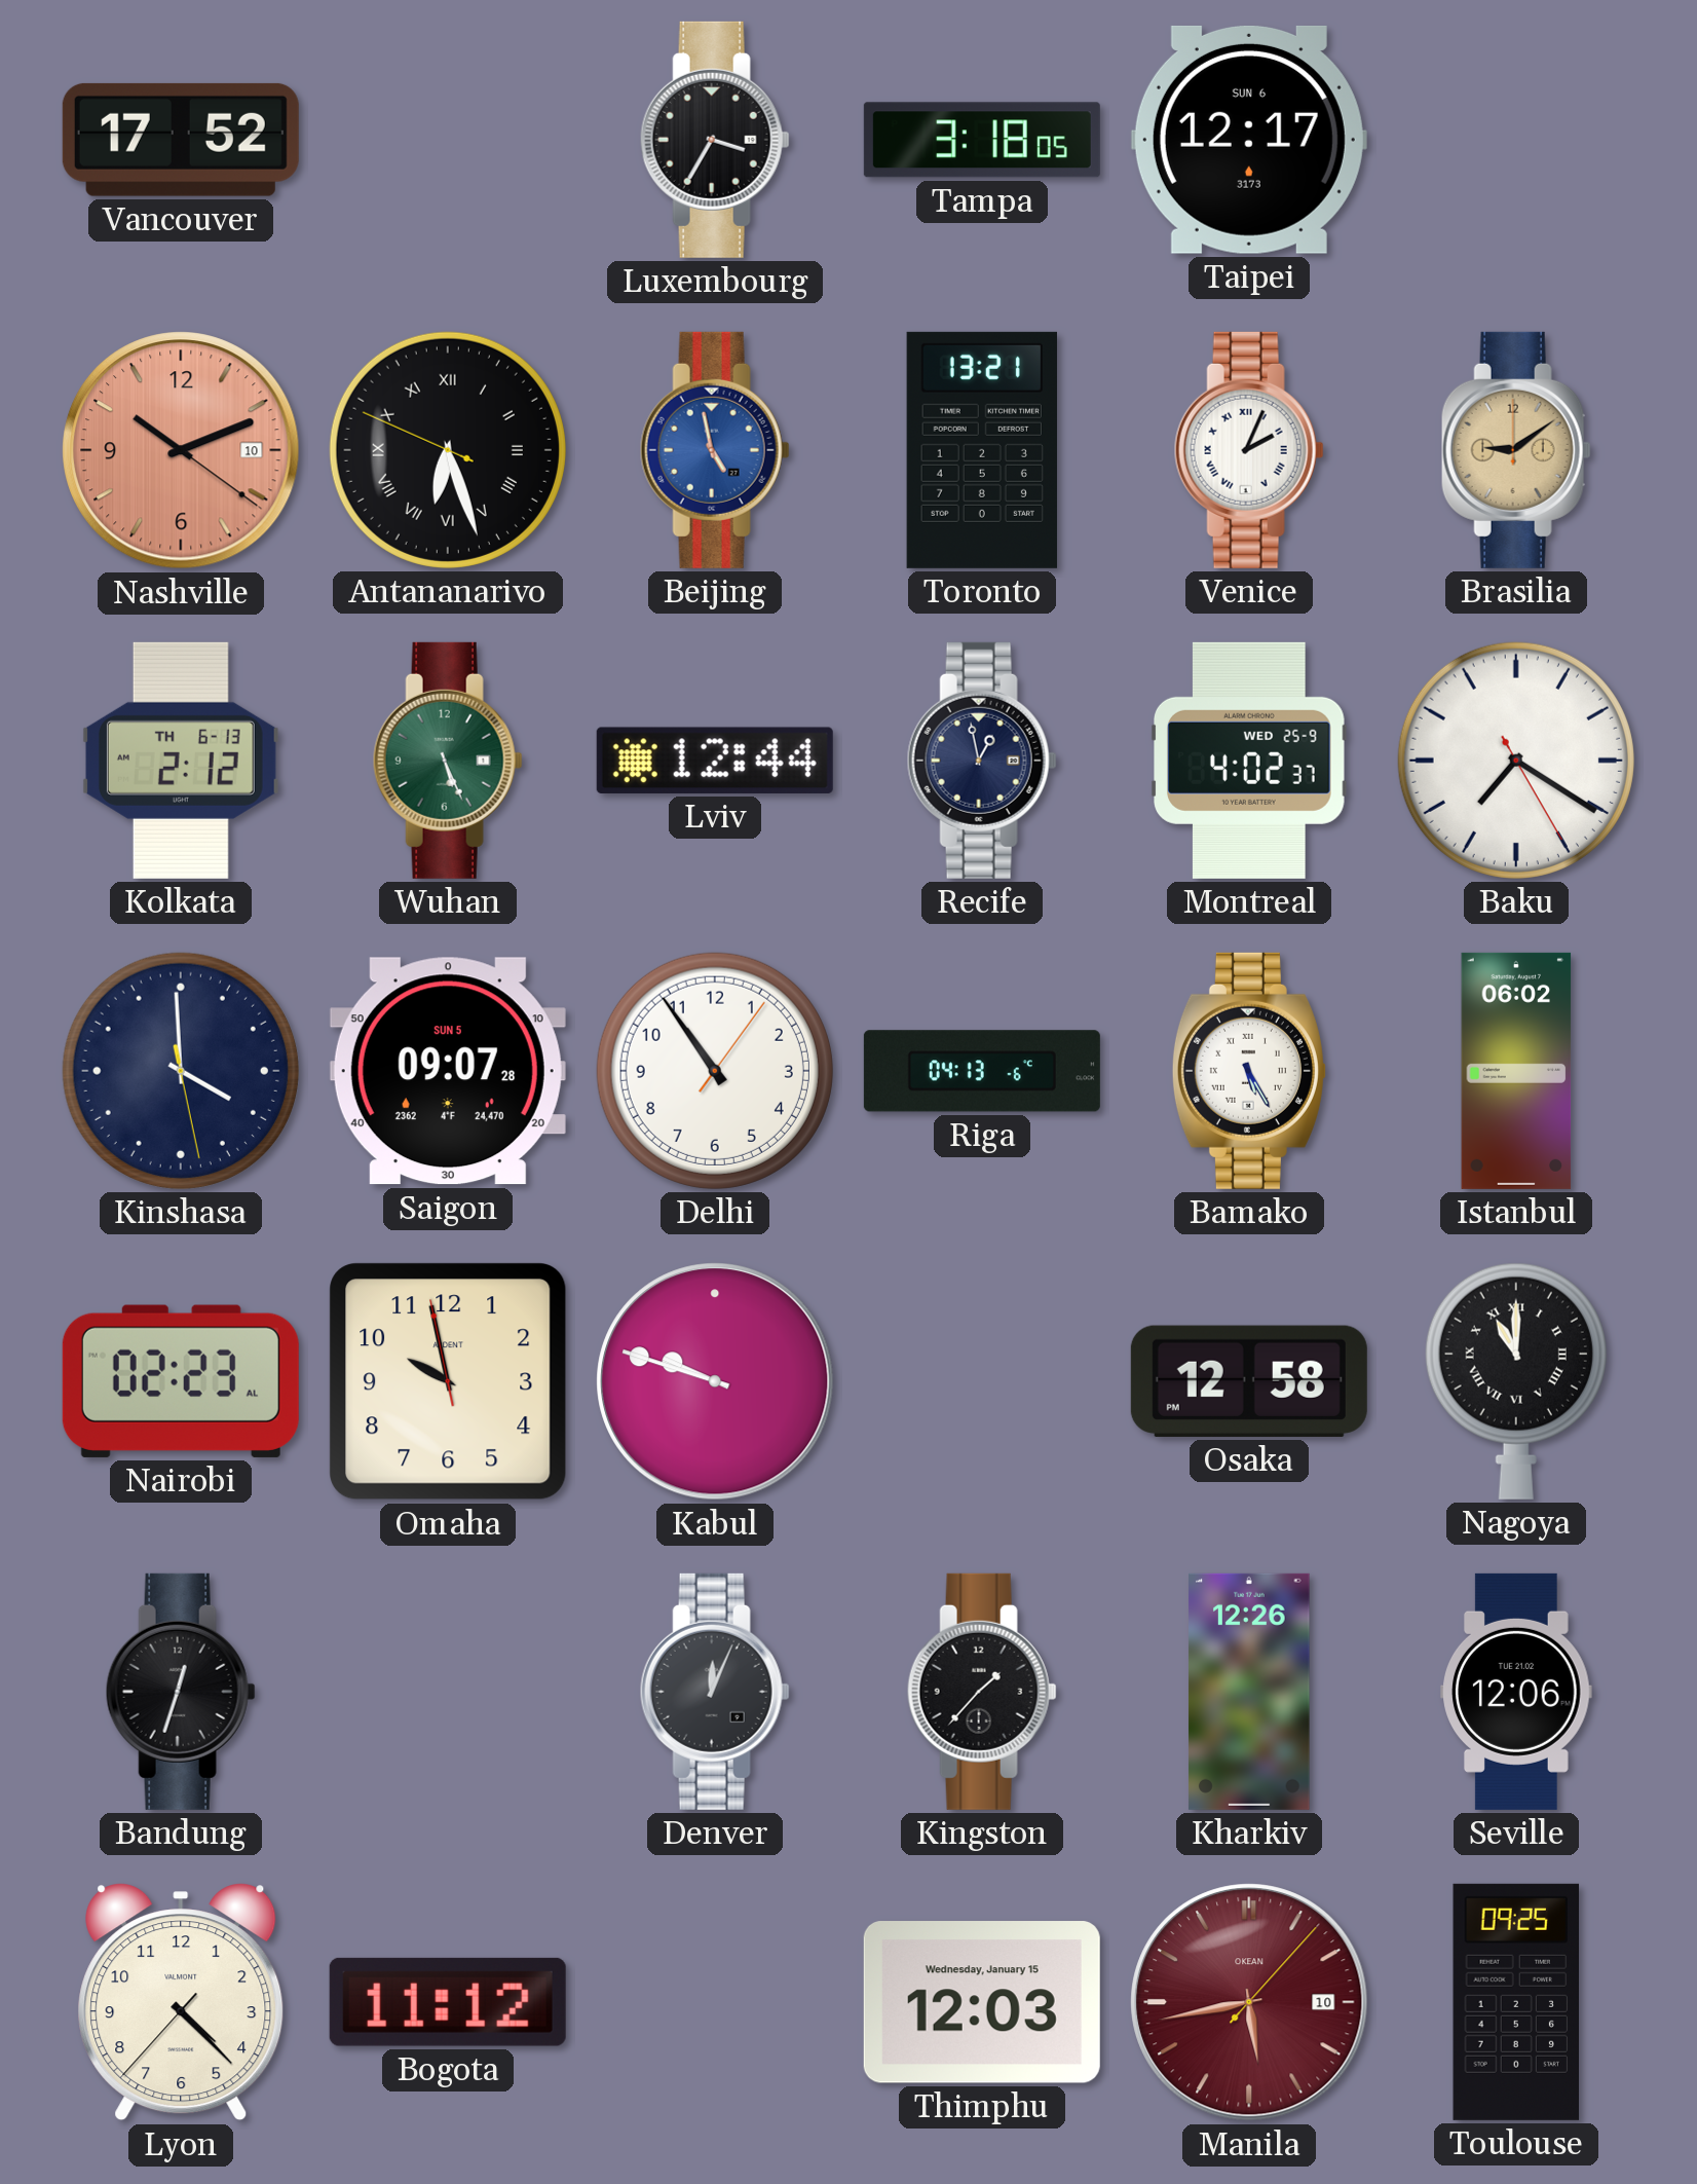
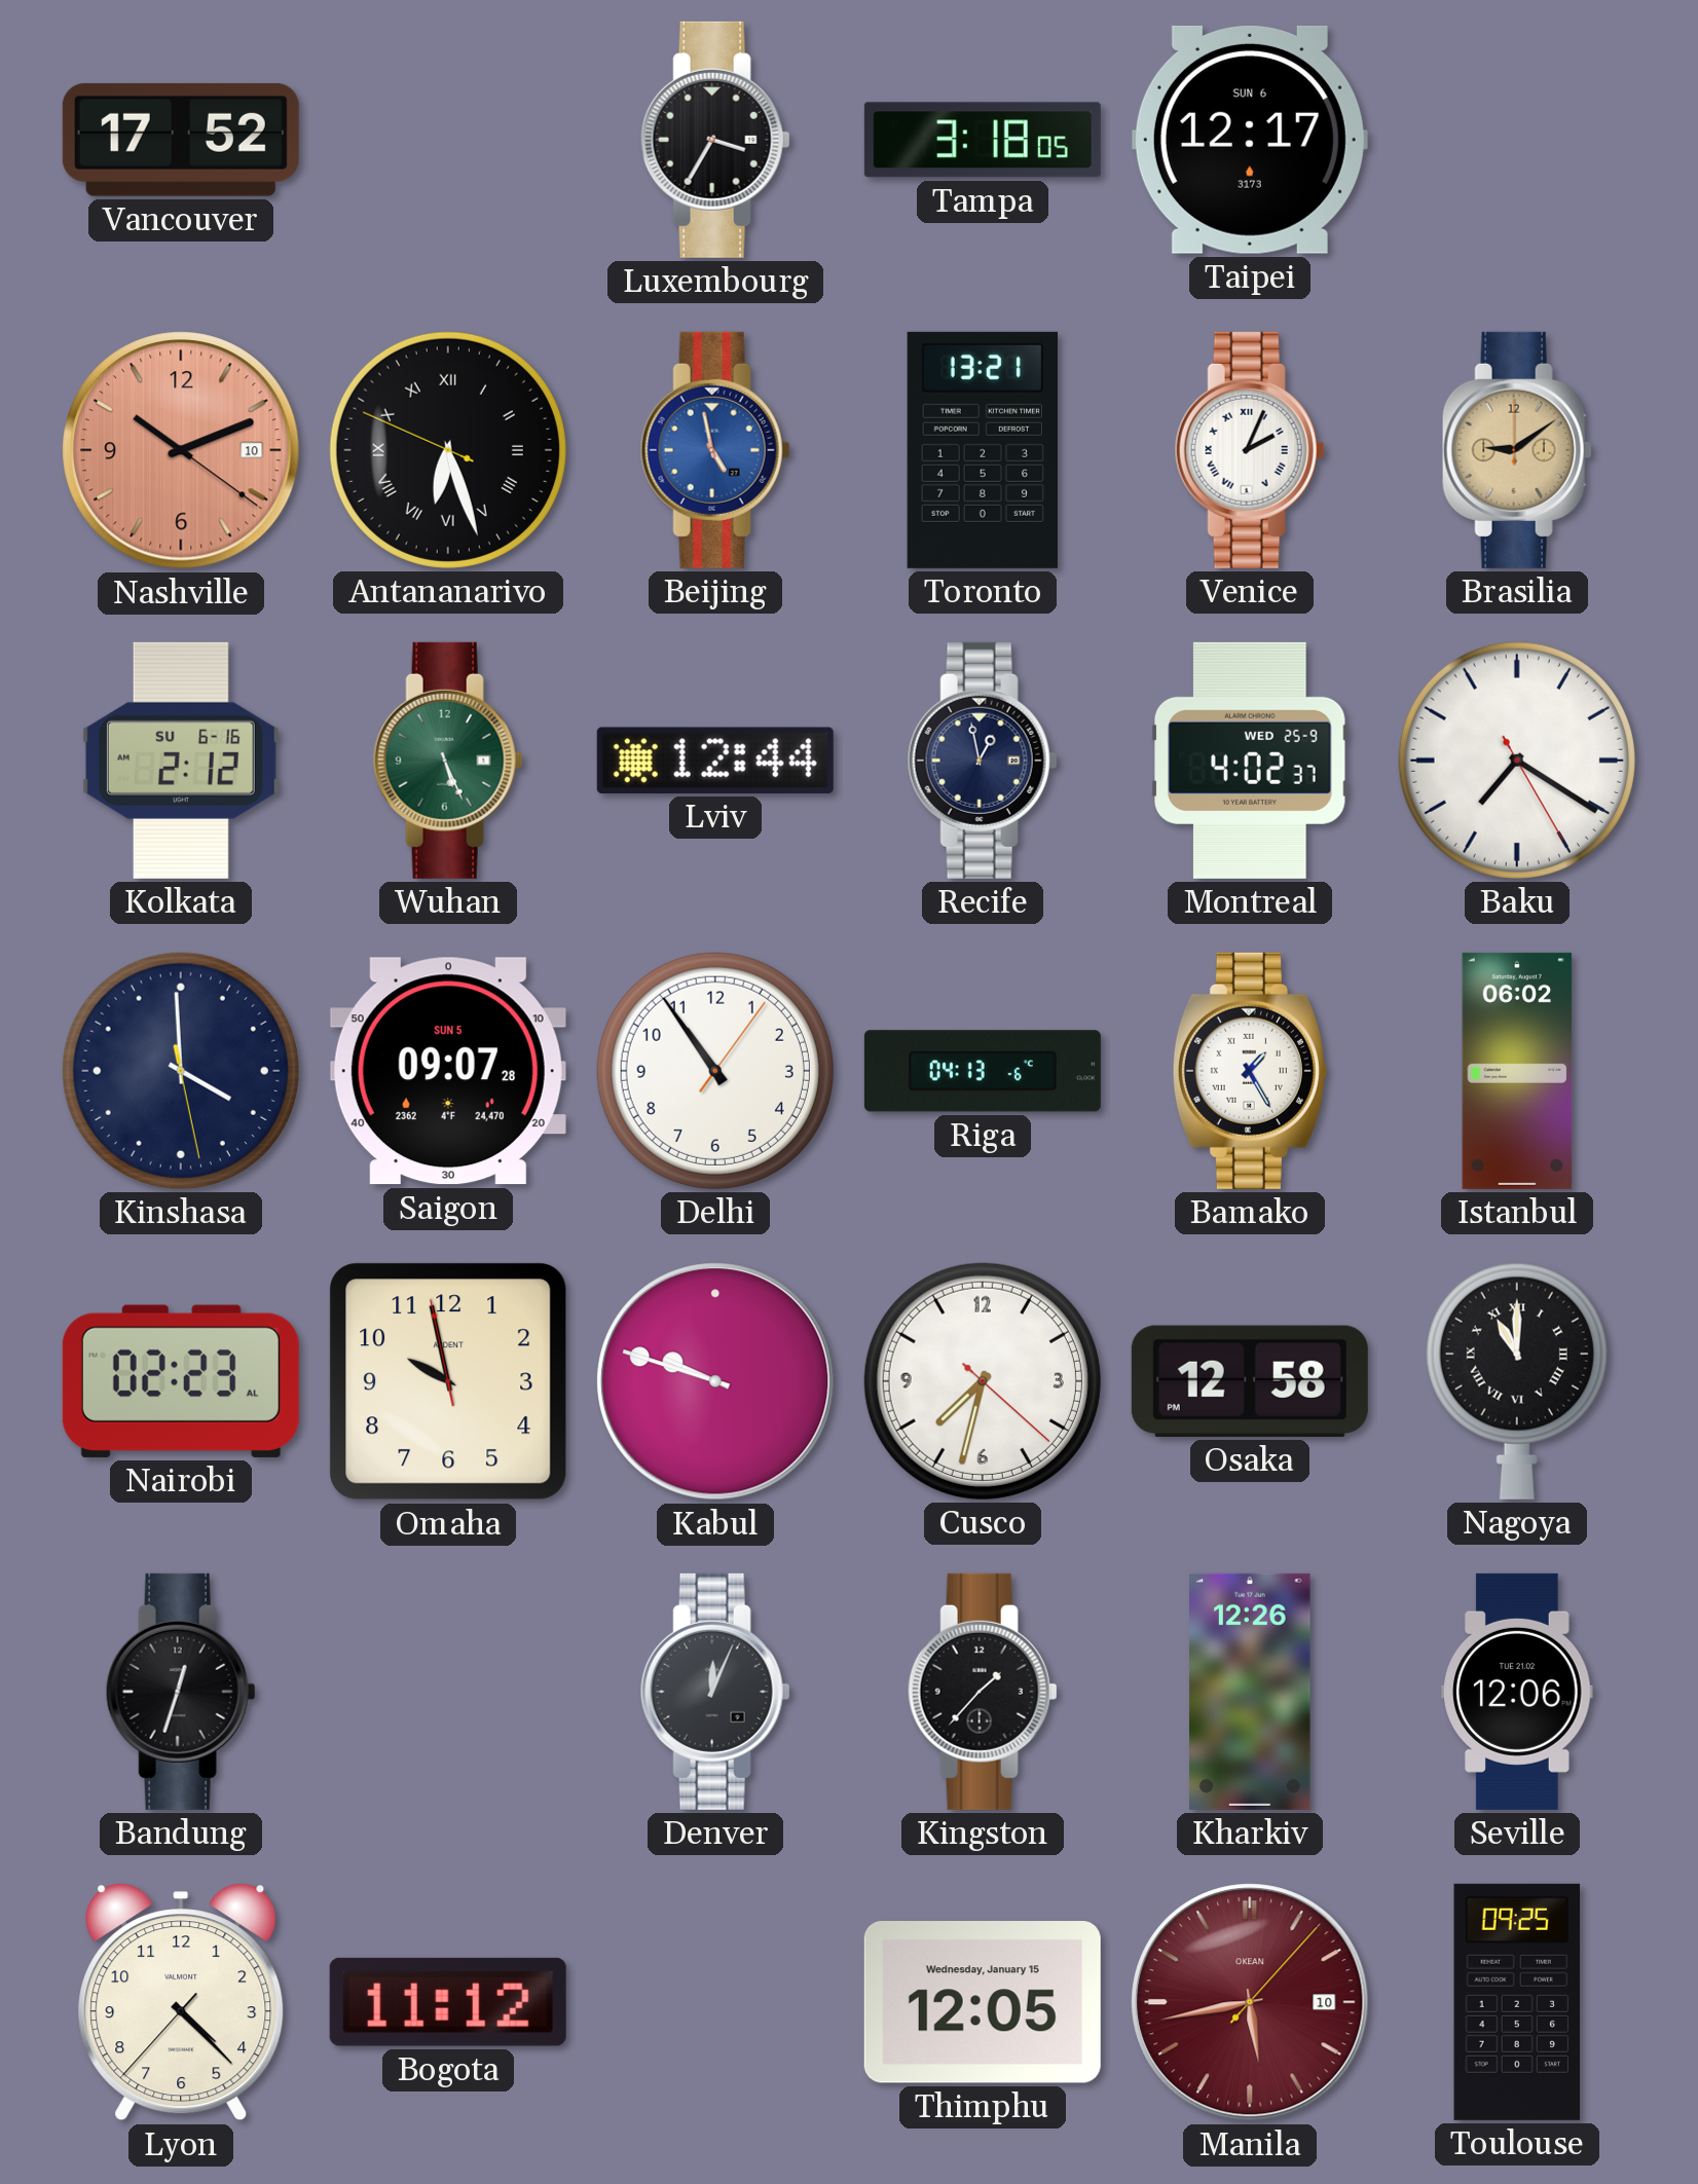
Kolkata date: TH 6-13 -> SU 6-16
Bamako: 5:25 -> 1:25
Cusco: none -> 7:32
Thimphu: 12:03 -> 12:05
